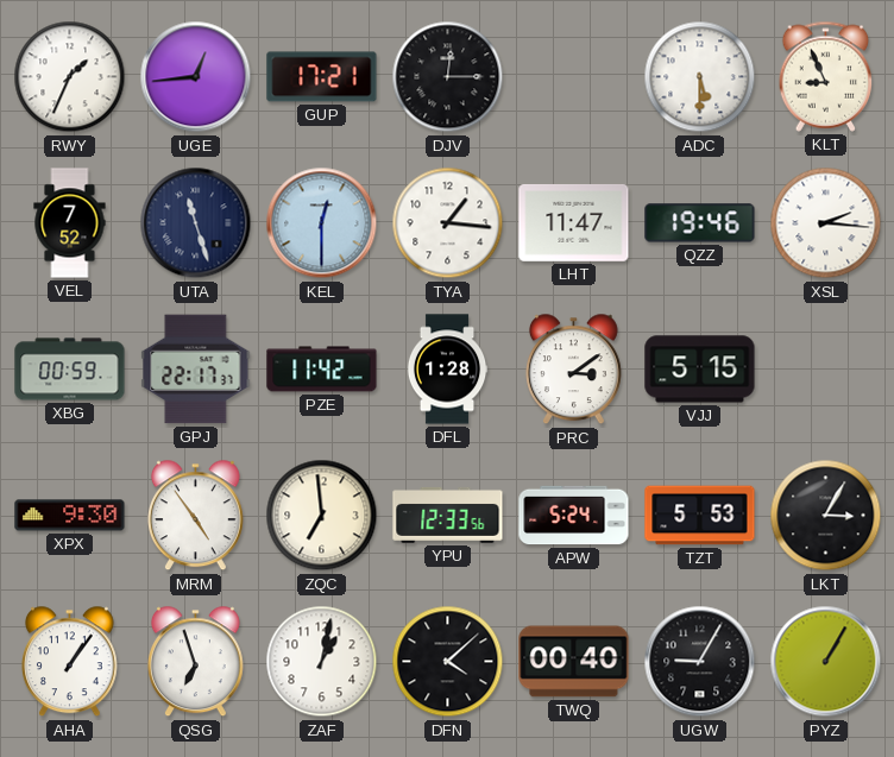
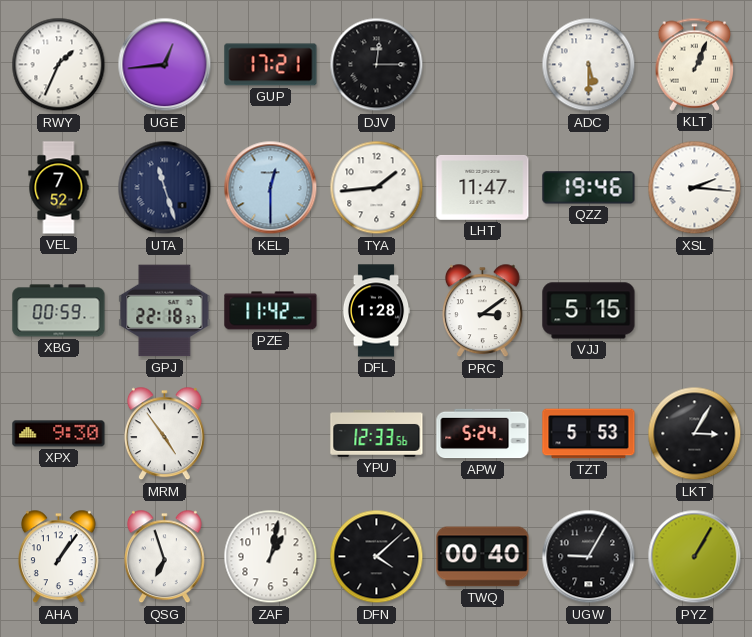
KLT: 8:56 -> 1:04
TYA: 1:16 -> 1:44
GPJ: 22:17 -> 22:18
ZQC: 6:59 -> none
